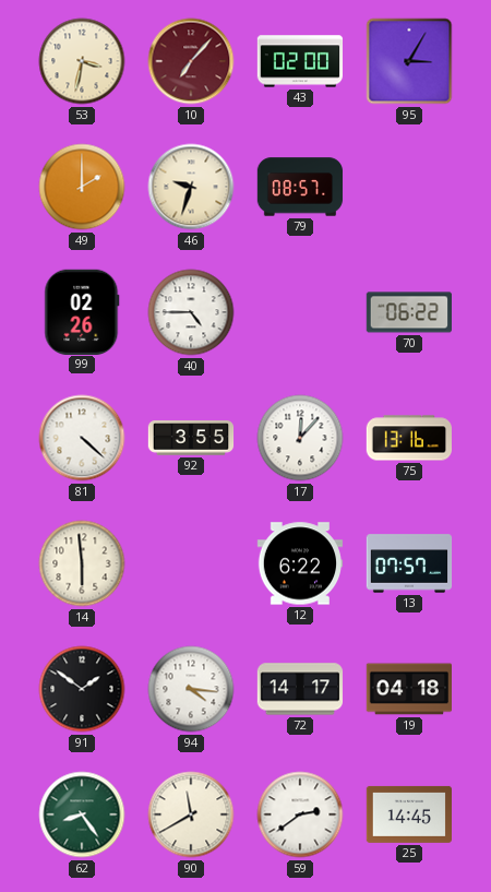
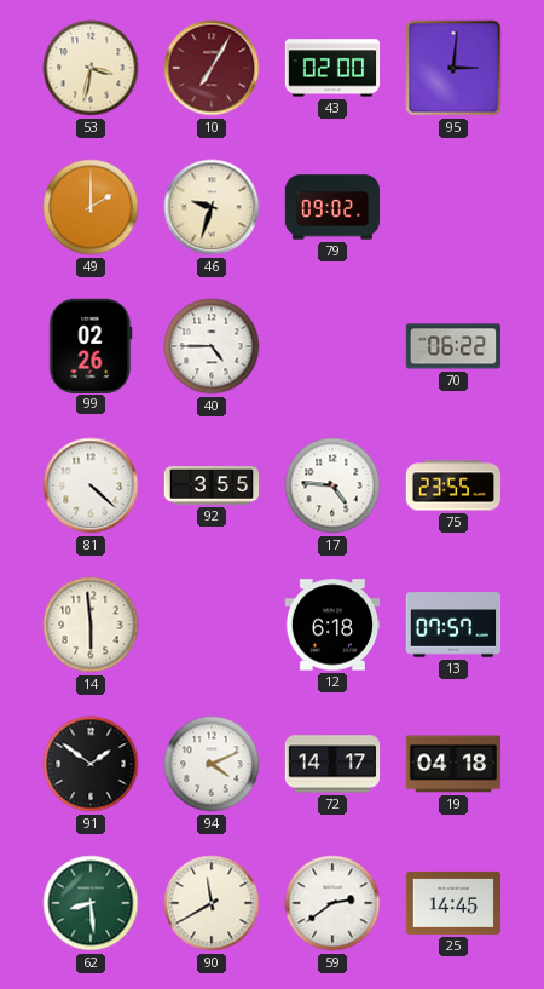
10: 7:07 -> 7:05
95: 3:05 -> 3:01
79: 08:57 -> 09:02
17: 12:07 -> 4:46
75: 13:16 -> 23:55
12: 6:22 -> 6:18
94: 4:16 -> 4:11
62: 8:24 -> 8:29
